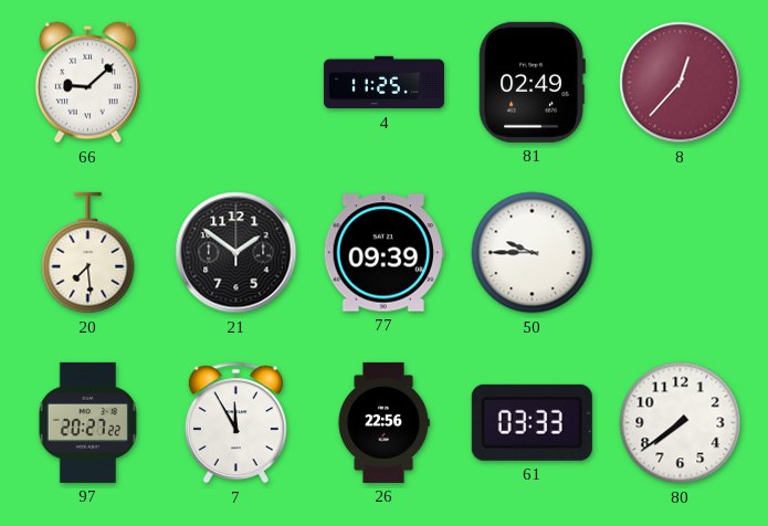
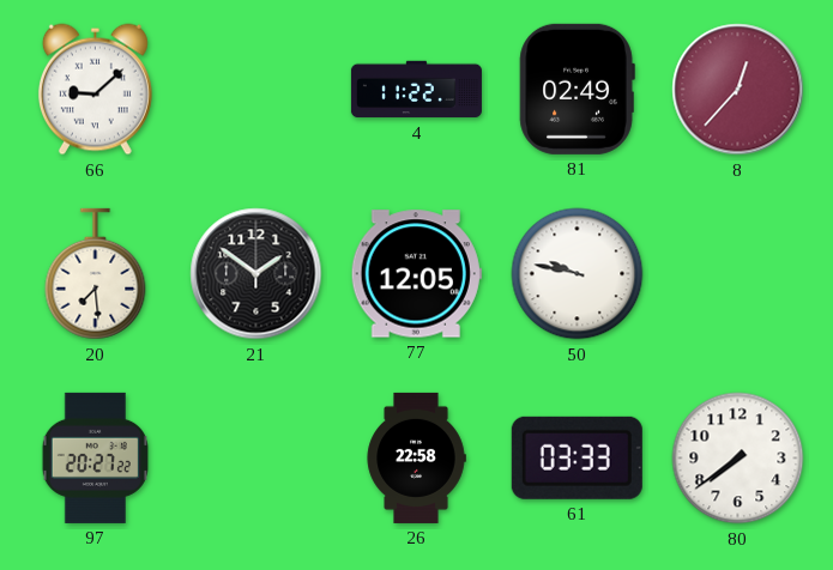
4: 11:25 -> 11:22
77: 09:39 -> 12:05
50: 9:45 -> 9:47
7: 11:55 -> none
26: 22:56 -> 22:58
